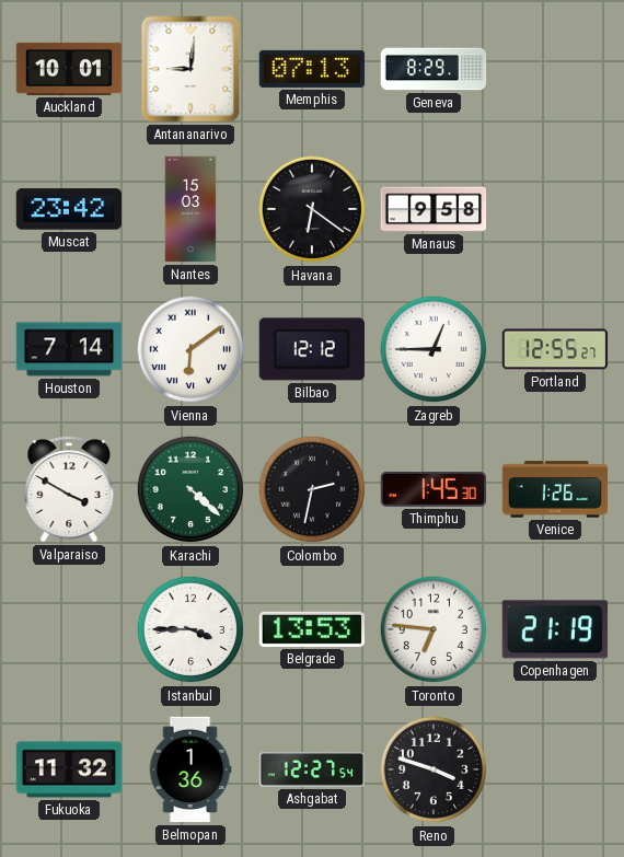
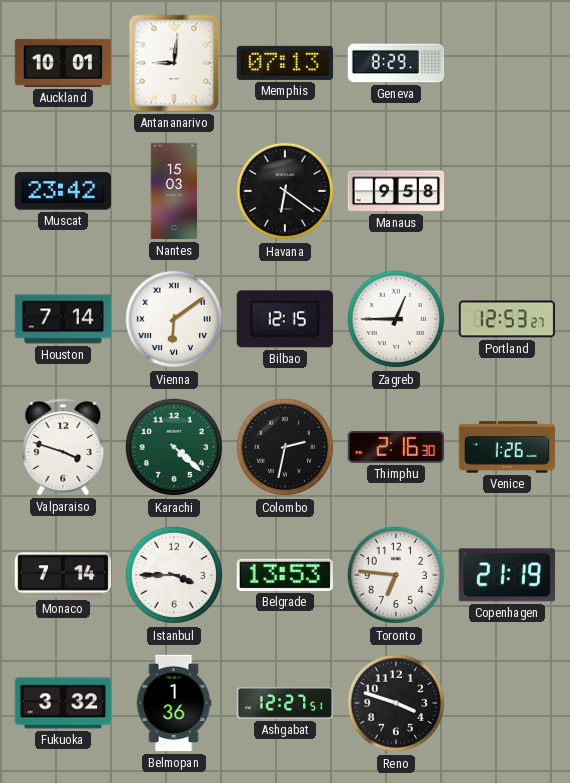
Bilbao: 12:12 -> 12:15
Portland: 12:55 -> 12:53
Valparaiso: 3:50 -> 3:48
Thimphu: 1:45 -> 2:16
Monaco: none -> 7:14
Fukuoka: 11:32 -> 3:32
Ashgabat: 12:27:54 -> 12:27:51
